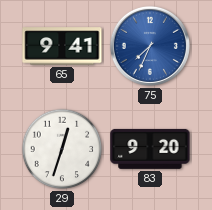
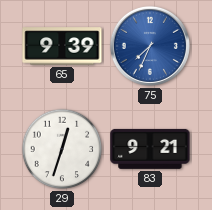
65: 9:41 -> 9:39
83: 9:20 -> 9:21
